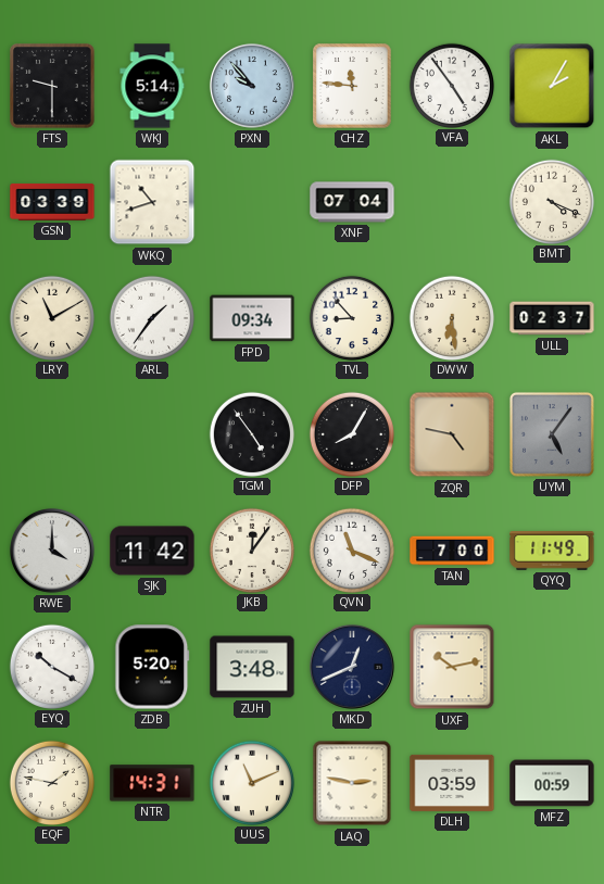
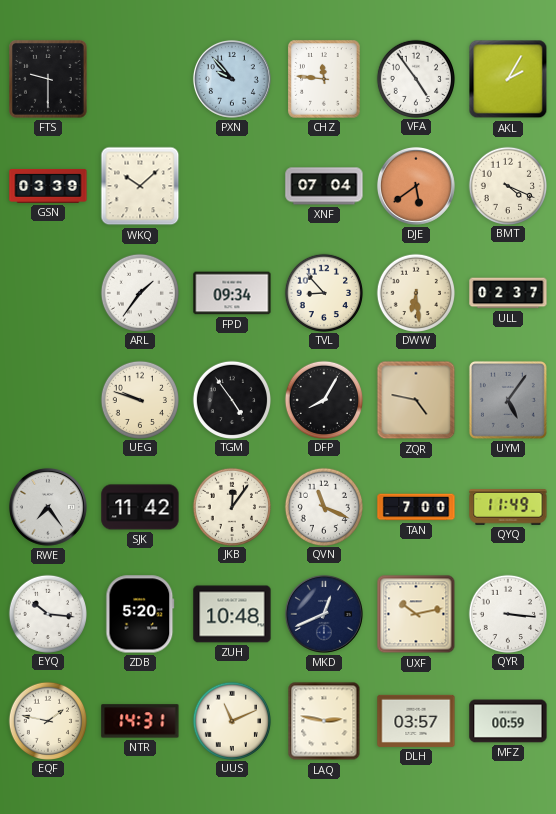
WKJ: 5:14 -> none
WKQ: 10:42 -> 10:08
DJE: none -> 5:39
LRY: 11:10 -> none
UEG: none -> 9:48
RWE: 4:00 -> 7:24
EYQ: 10:20 -> 10:16
ZUH: 3:48 -> 10:48
QYR: none -> 3:16
DLH: 03:59 -> 03:57
